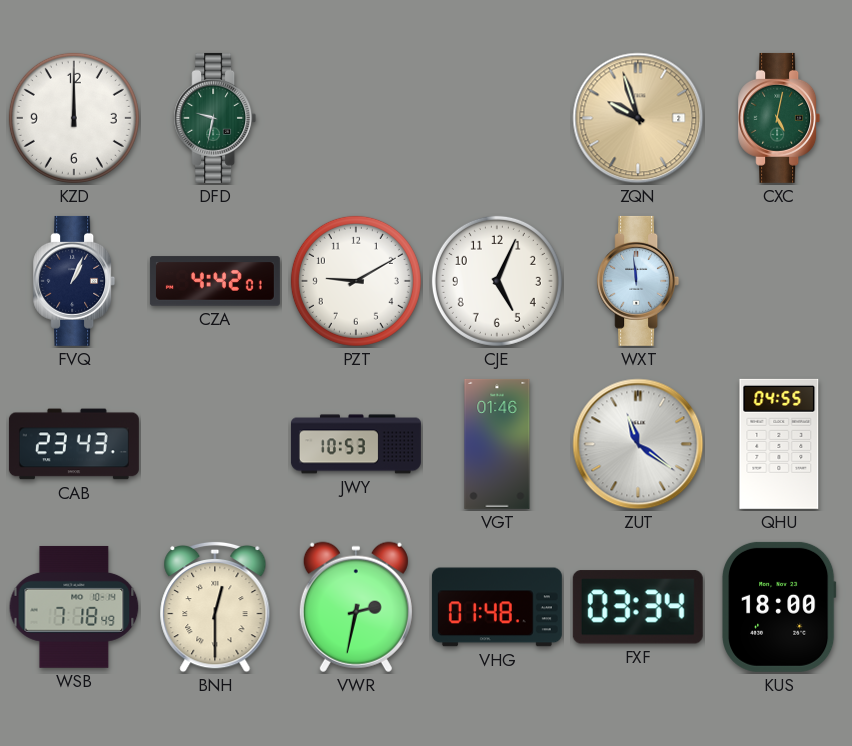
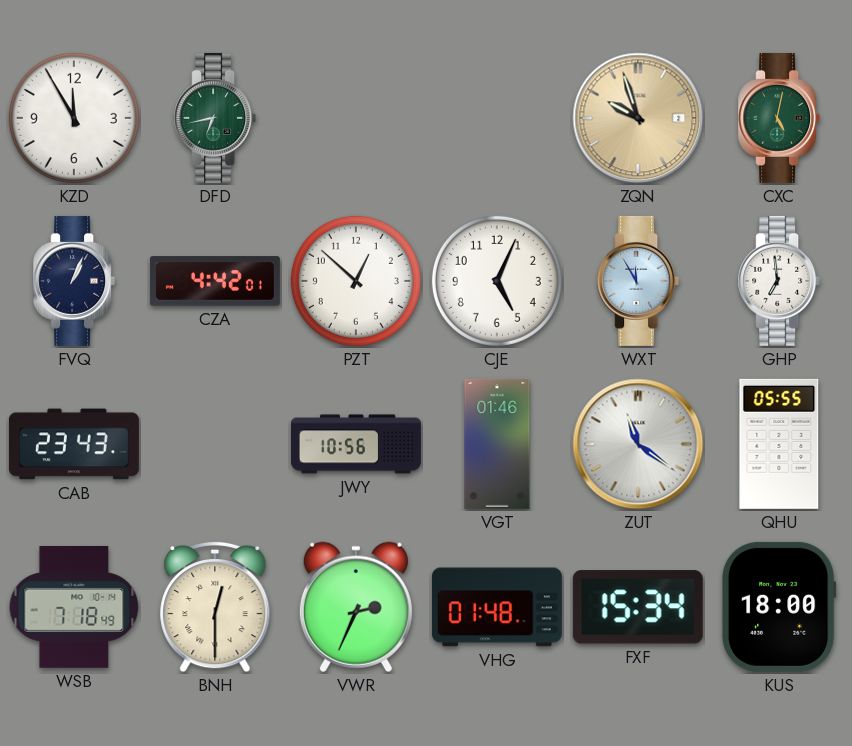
KZD: 12:00 -> 11:55
DFD: 9:32 -> 6:43
PZT: 9:10 -> 12:52
WXT: 11:59 -> 11:55
GHP: none -> 6:59
JWY: 10:53 -> 10:56
QHU: 04:55 -> 05:55
VWR: 2:32 -> 2:34
FXF: 03:34 -> 15:34
